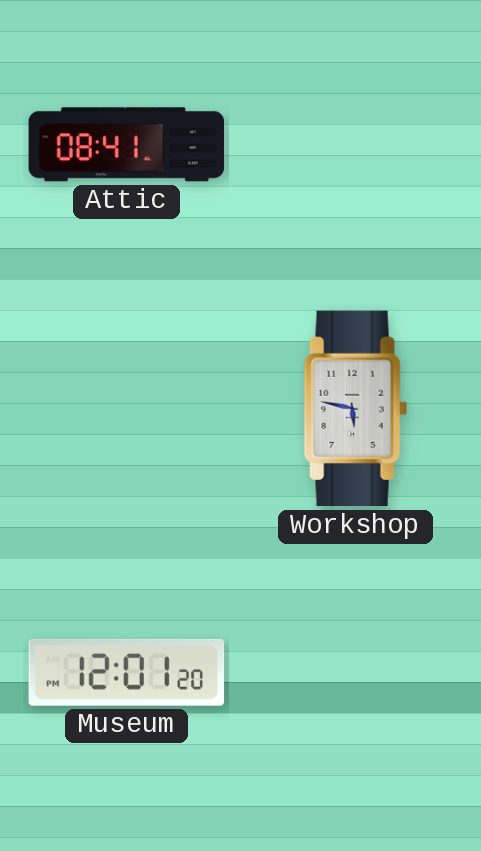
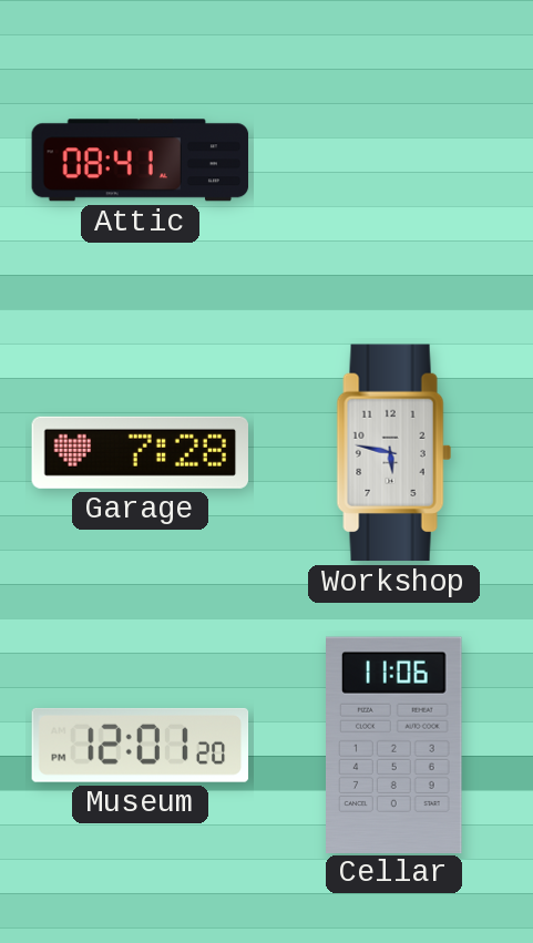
Garage: none -> 7:28
Cellar: none -> 11:06
